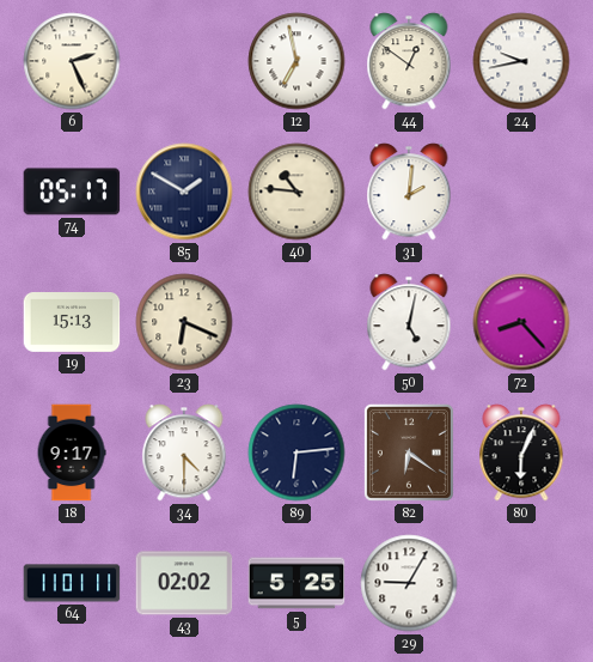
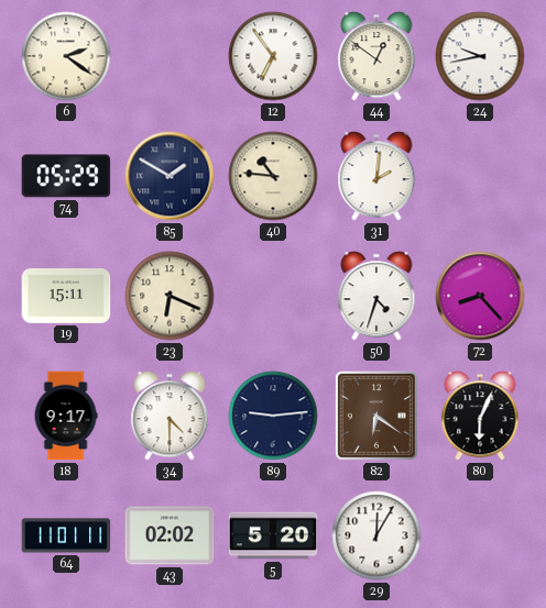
6: 2:26 -> 2:21
12: 6:58 -> 6:54
74: 05:17 -> 05:29
19: 15:13 -> 15:11
50: 5:02 -> 4:33
89: 6:14 -> 9:14
5: 5:25 -> 5:20
29: 9:05 -> 12:05
